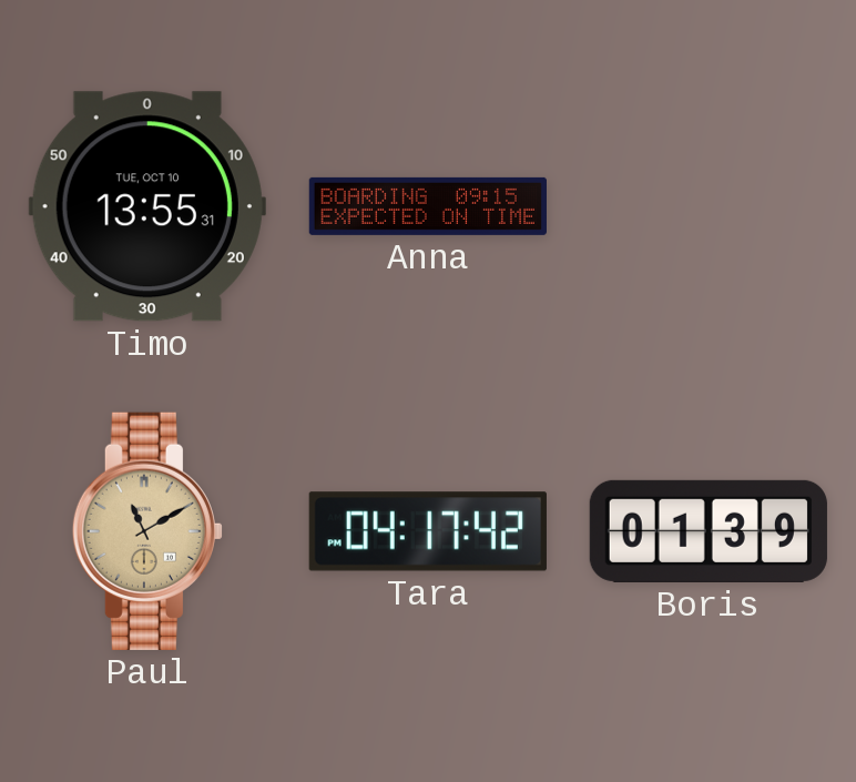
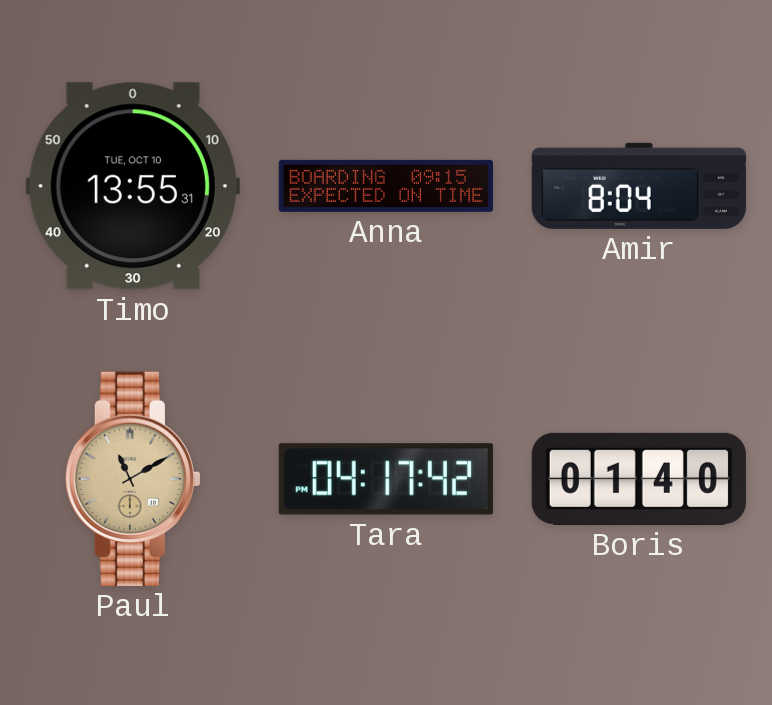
Amir: none -> 8:04
Boris: 01:39 -> 01:40
